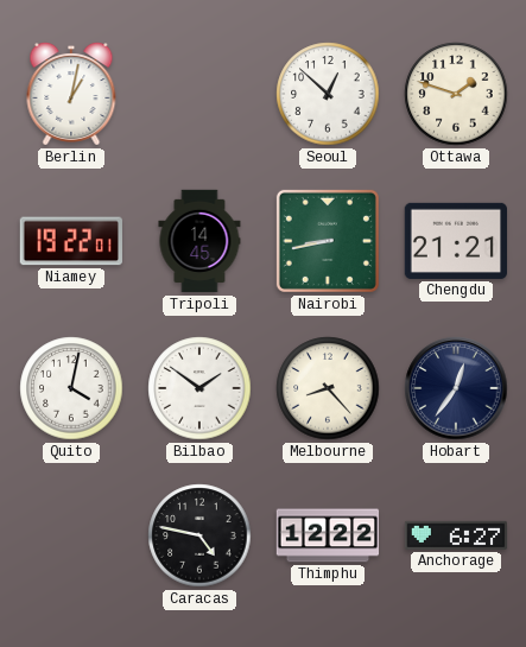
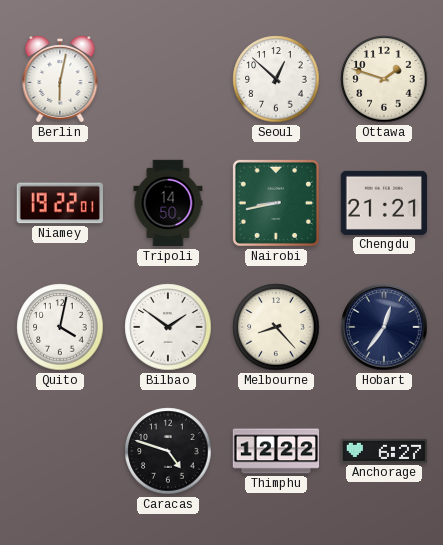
Berlin: 1:02 -> 6:02
Tripoli: 14:45 -> 14:50
Caracas: 4:47 -> 4:48
